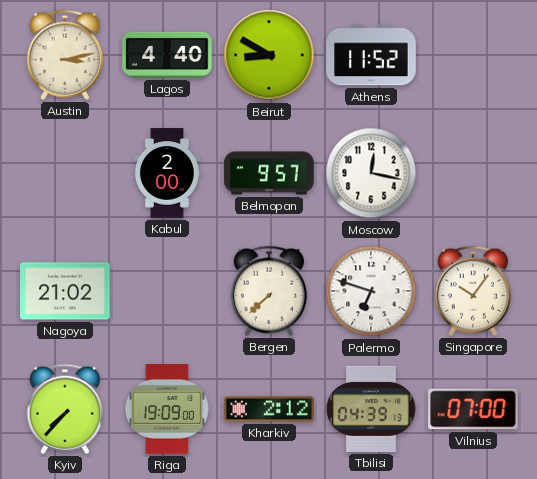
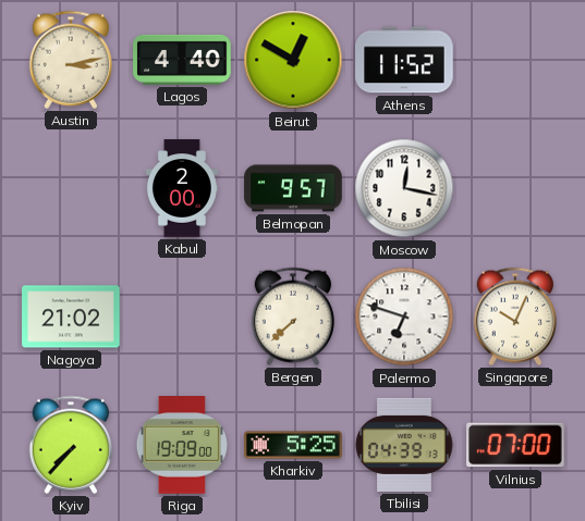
Beirut: 8:50 -> 12:50
Singapore: 10:06 -> 10:04
Kharkiv: 2:12 -> 5:25
